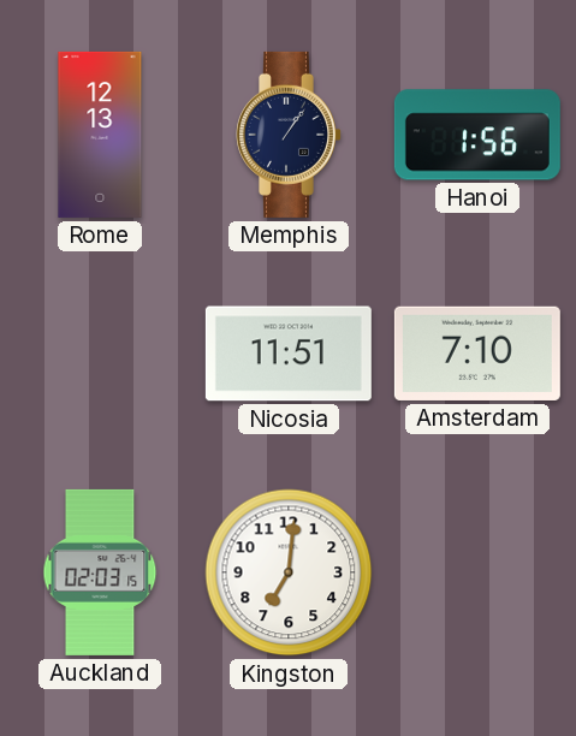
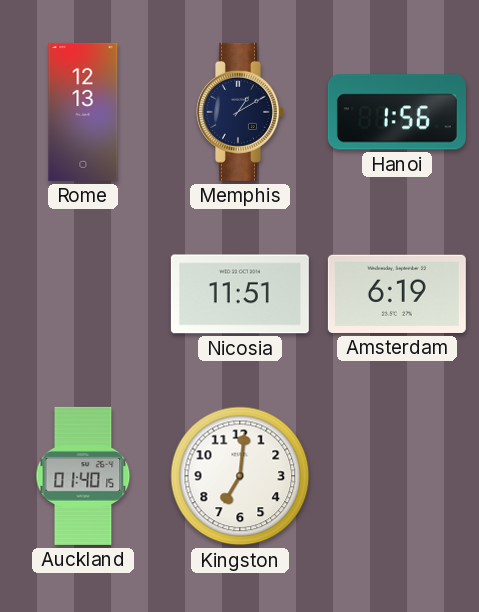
Memphis: 1:06 -> 1:10
Amsterdam: 7:10 -> 6:19
Auckland: 02:03 -> 01:40
